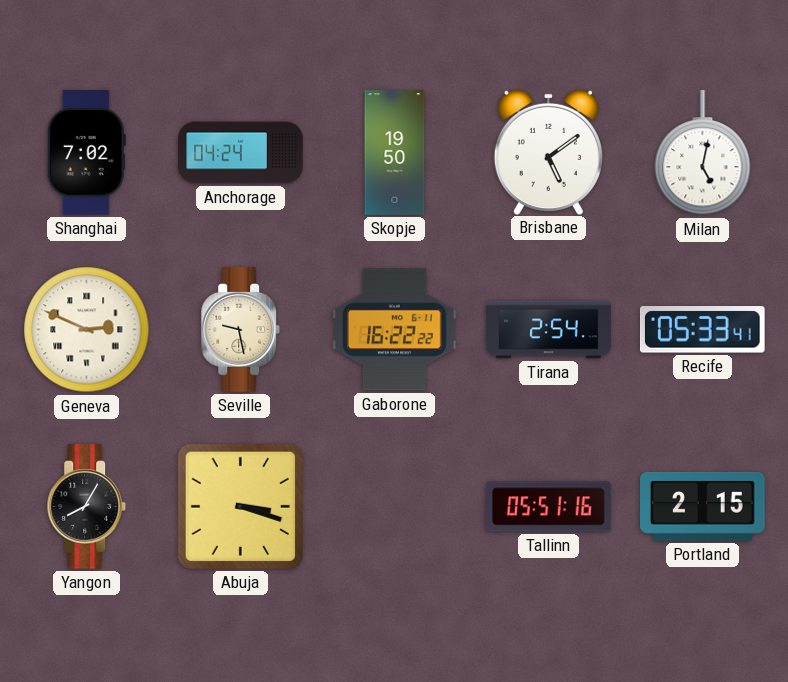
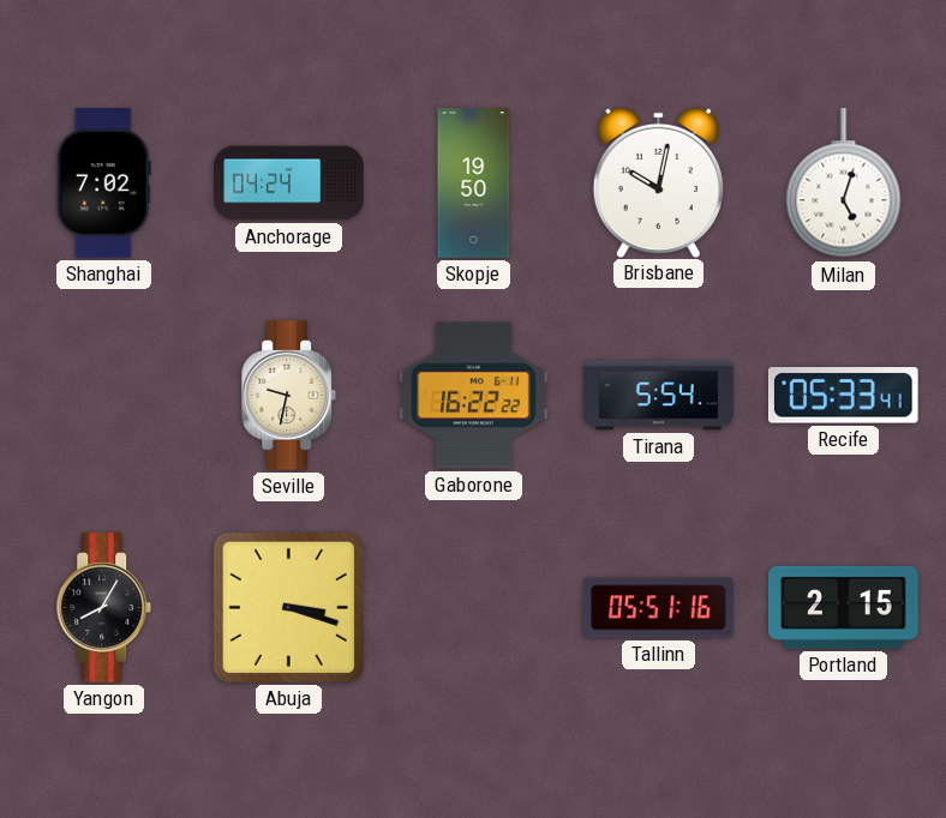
Brisbane: 5:09 -> 10:02
Milan: 5:02 -> 5:03
Geneva: 2:49 -> none
Seville: 9:28 -> 9:32
Tirana: 2:54 -> 5:54
